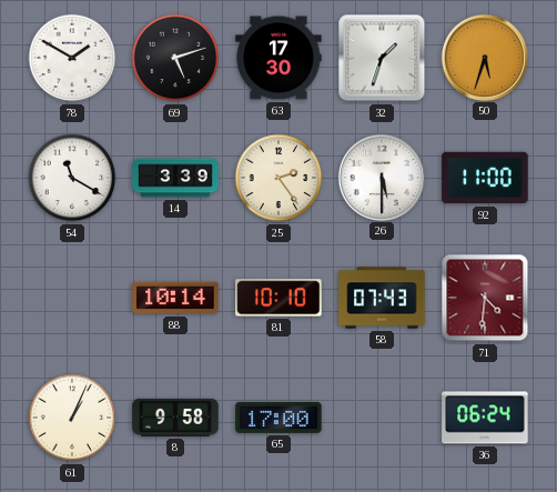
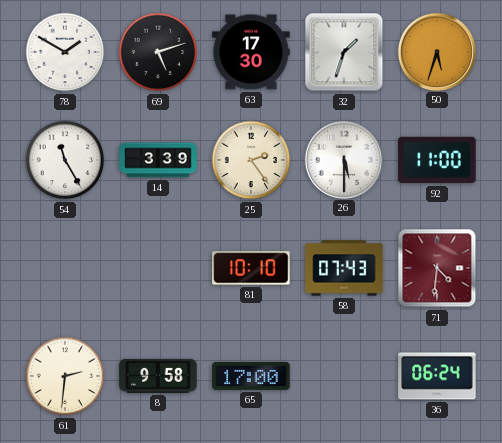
54: 11:20 -> 11:25
88: 10:14 -> none
61: 1:04 -> 2:31
